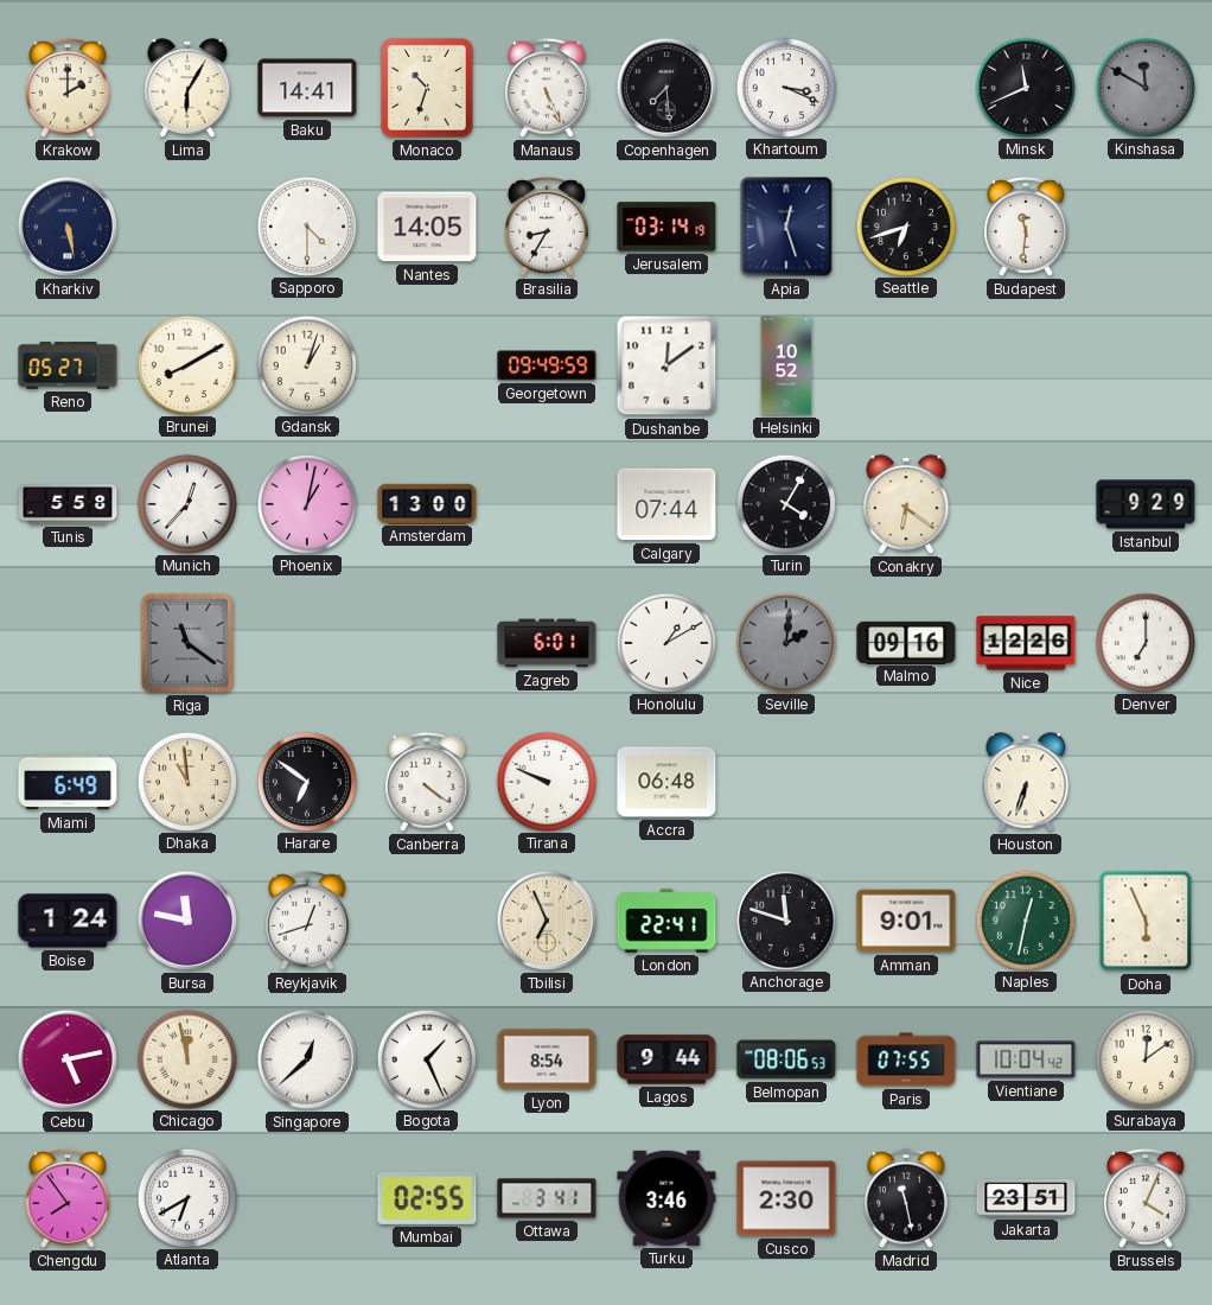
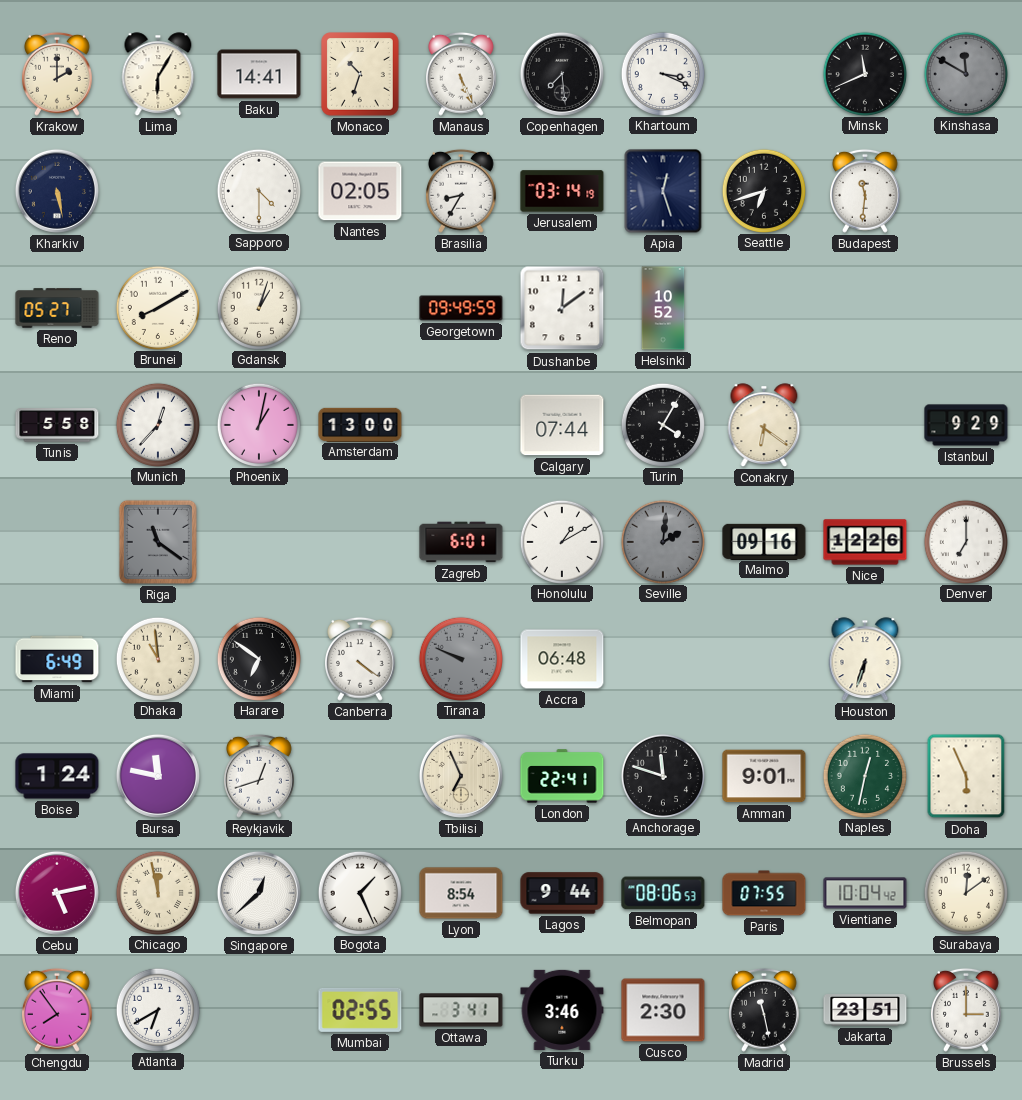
Nantes: 14:05 -> 02:05
Tirana dial: white -> grey
Brussels: 4:04 -> 3:00
